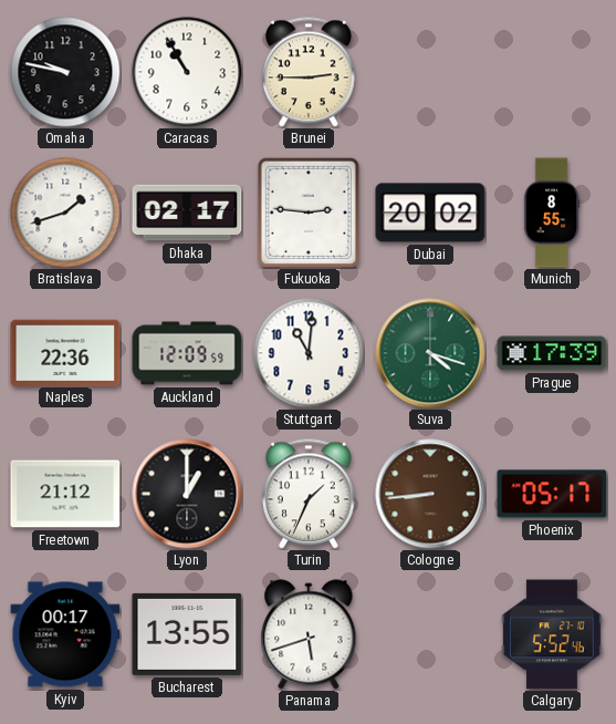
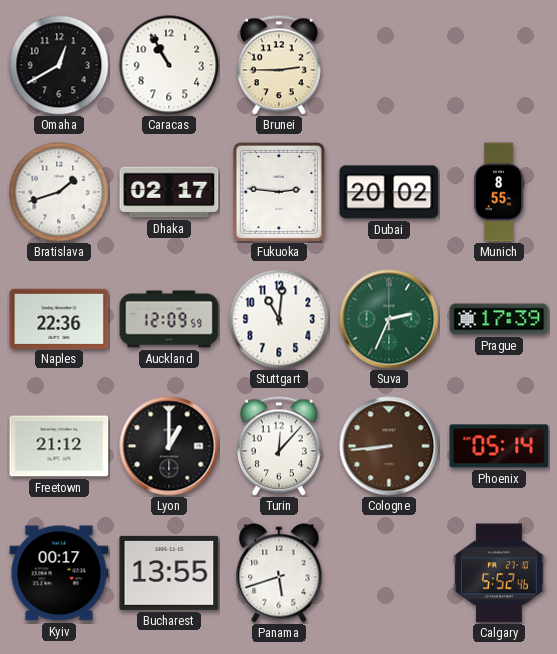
Omaha: 9:47 -> 12:40
Suva: 4:18 -> 2:34
Turin: 1:34 -> 12:07
Phoenix: 05:17 -> 05:14
